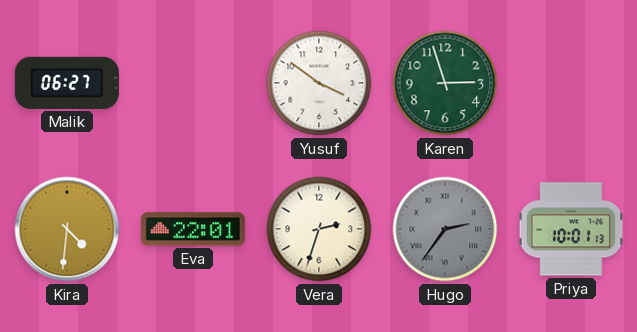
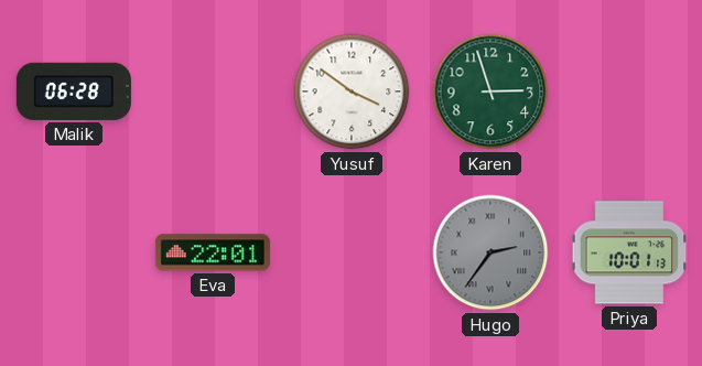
Malik: 06:27 -> 06:28
Kira: 4:31 -> none
Vera: 2:33 -> none
